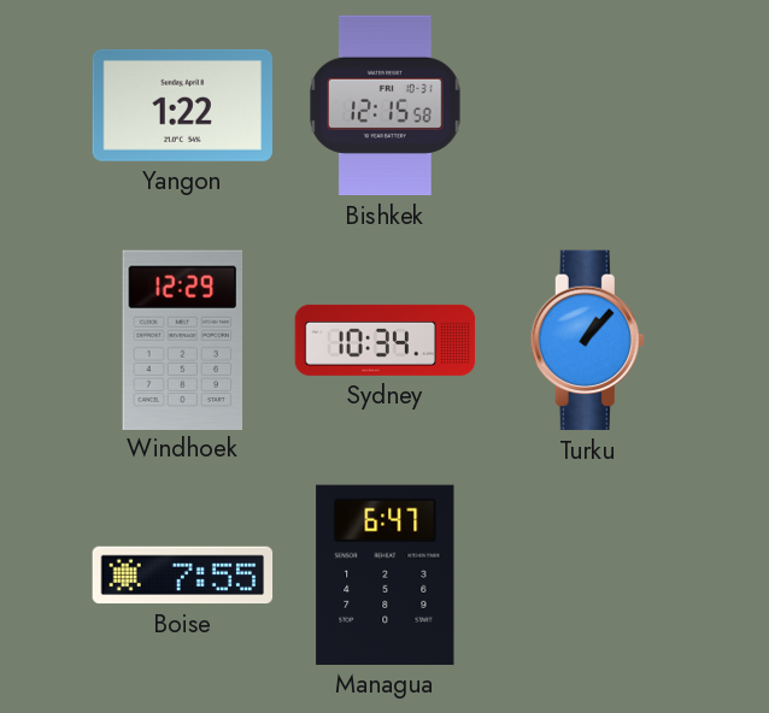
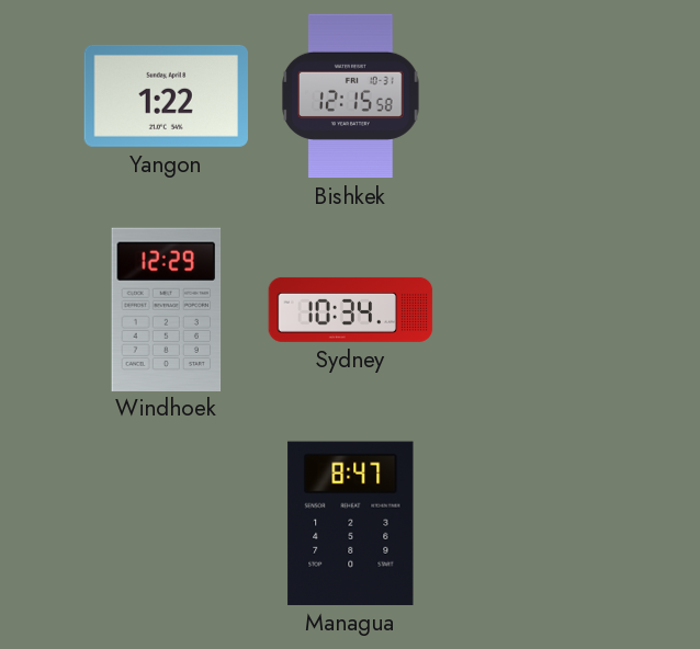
Turku: 1:07 -> none
Boise: 7:55 -> none
Managua: 6:47 -> 8:47
